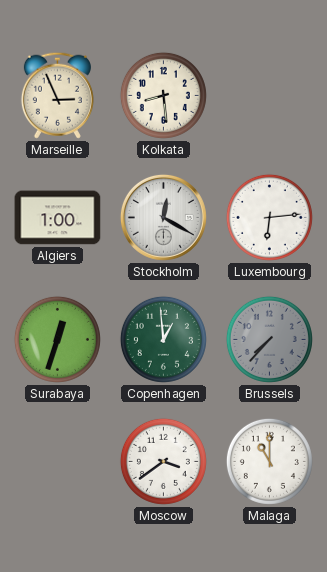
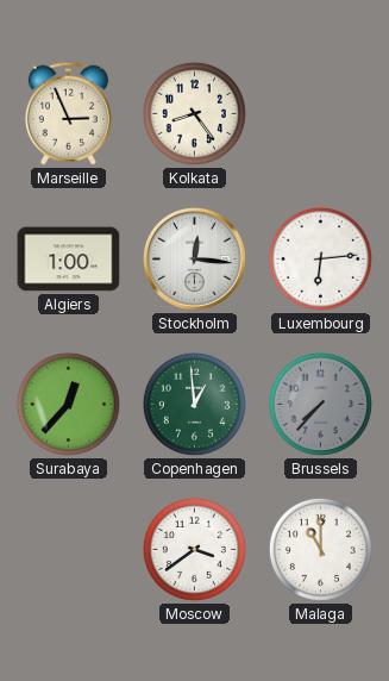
Kolkata: 8:29 -> 8:24
Stockholm: 12:20 -> 12:16
Surabaya: 12:33 -> 12:37
